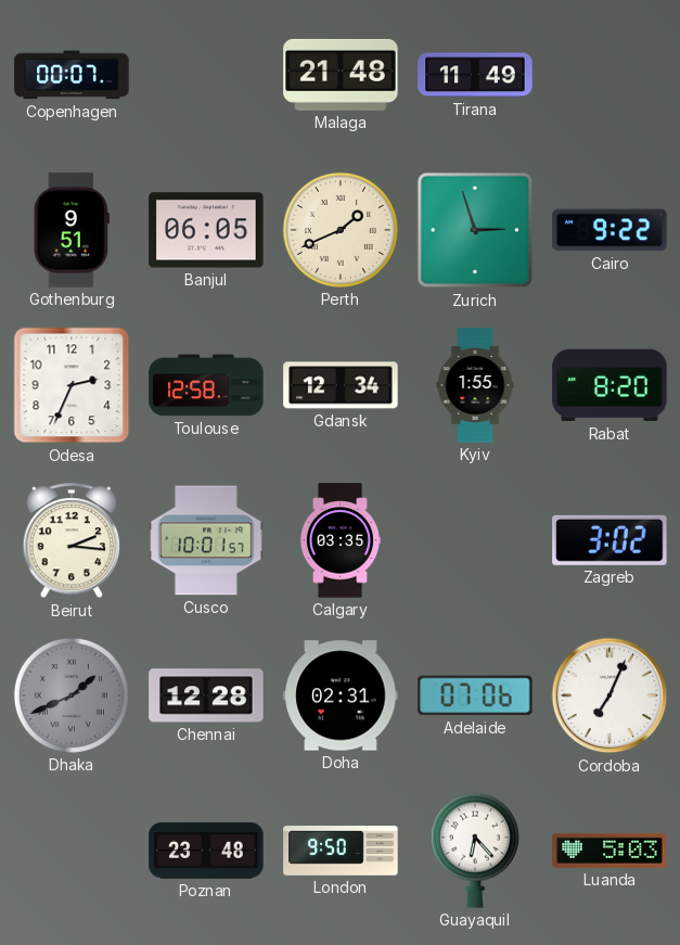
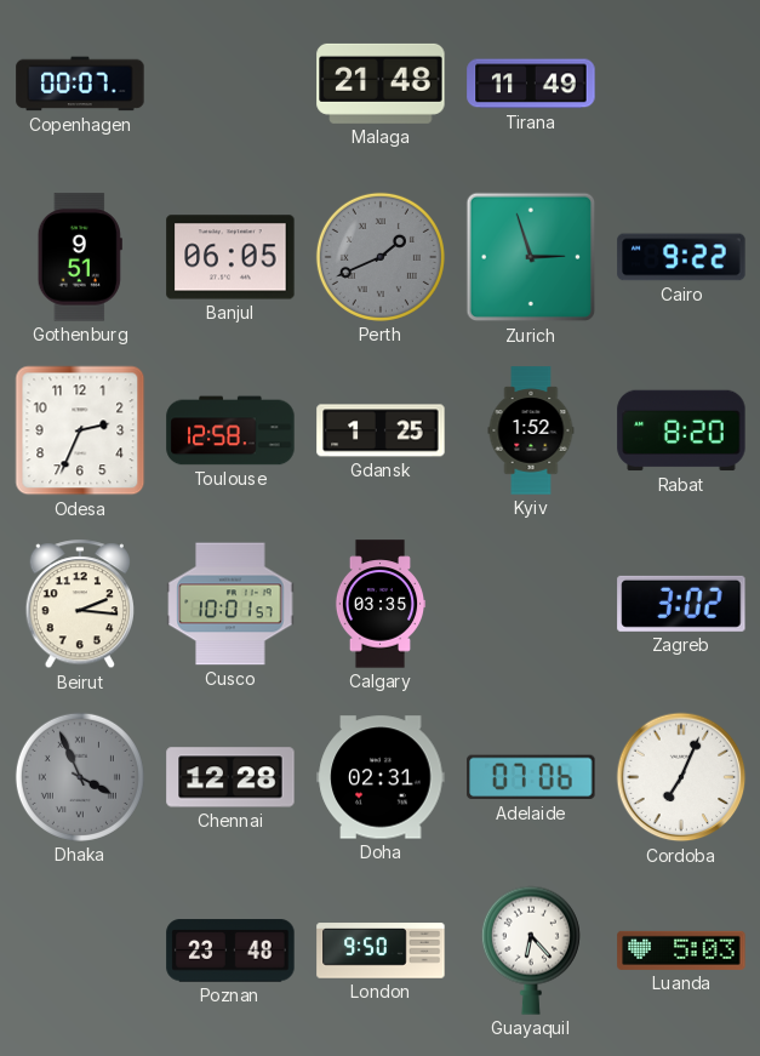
Perth dial: cream -> grey
Gdansk: 12:34 -> 1:25
Kyiv: 1:55 -> 1:52
Dhaka: 1:41 -> 3:56
